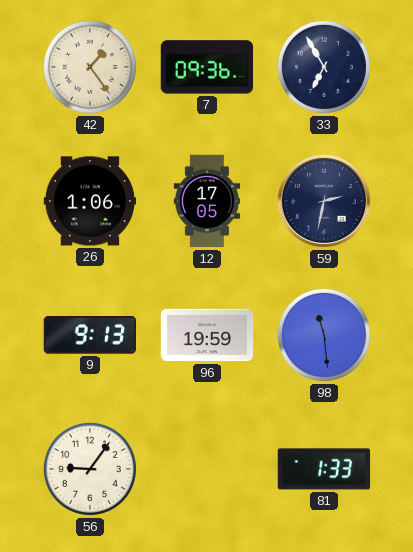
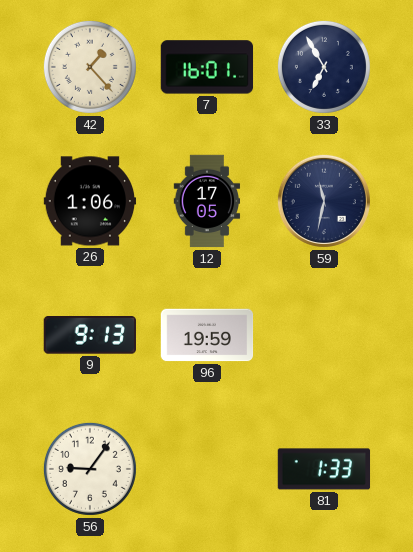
42: 1:24 -> 1:23
7: 09:36 -> 16:01
59: 2:32 -> 11:32
98: 11:29 -> none
